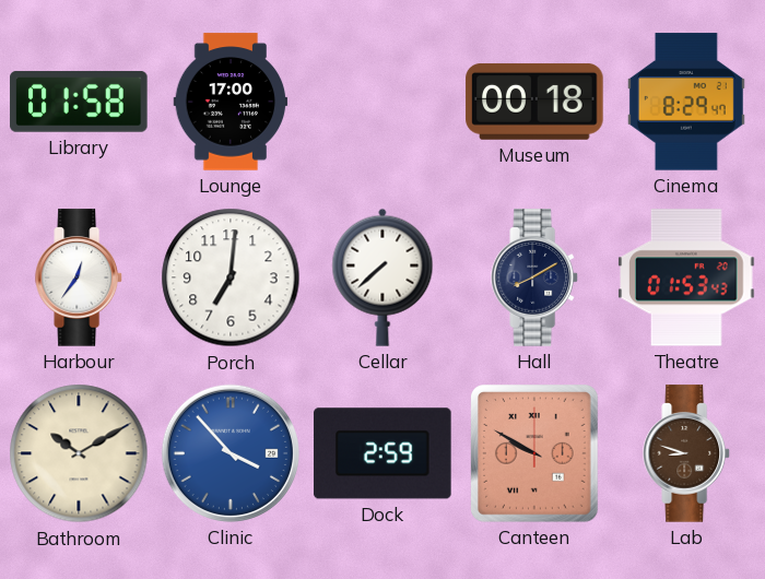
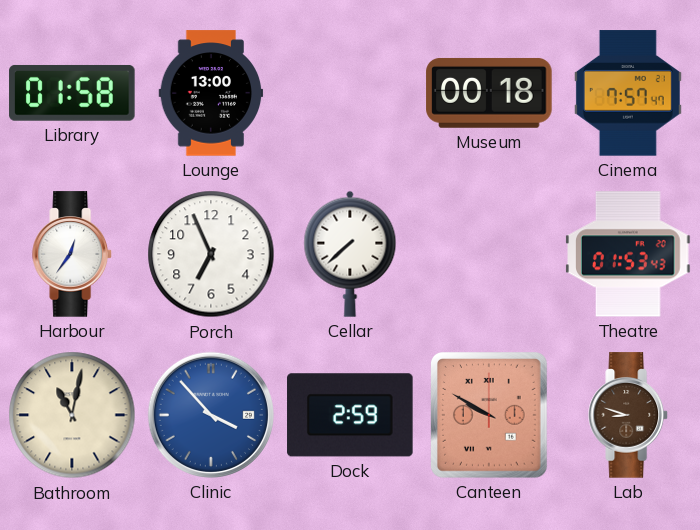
Lounge: 17:00 -> 13:00
Cinema: 8:29 -> 7:57
Porch: 7:01 -> 6:56
Hall: 8:10 -> none
Bathroom: 10:10 -> 11:02
